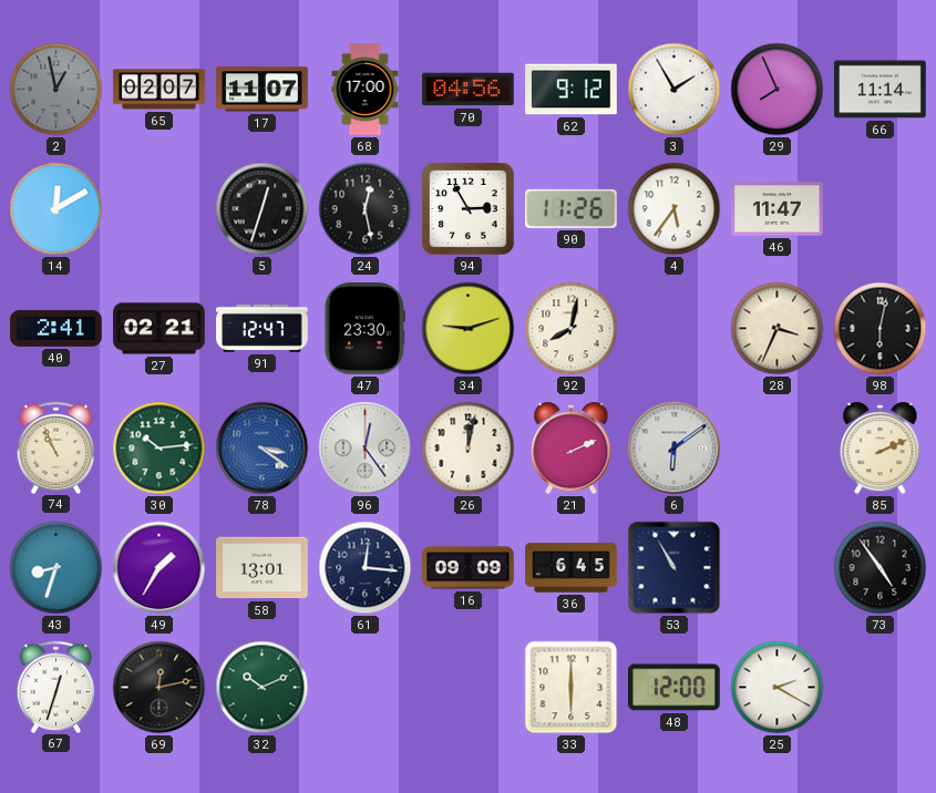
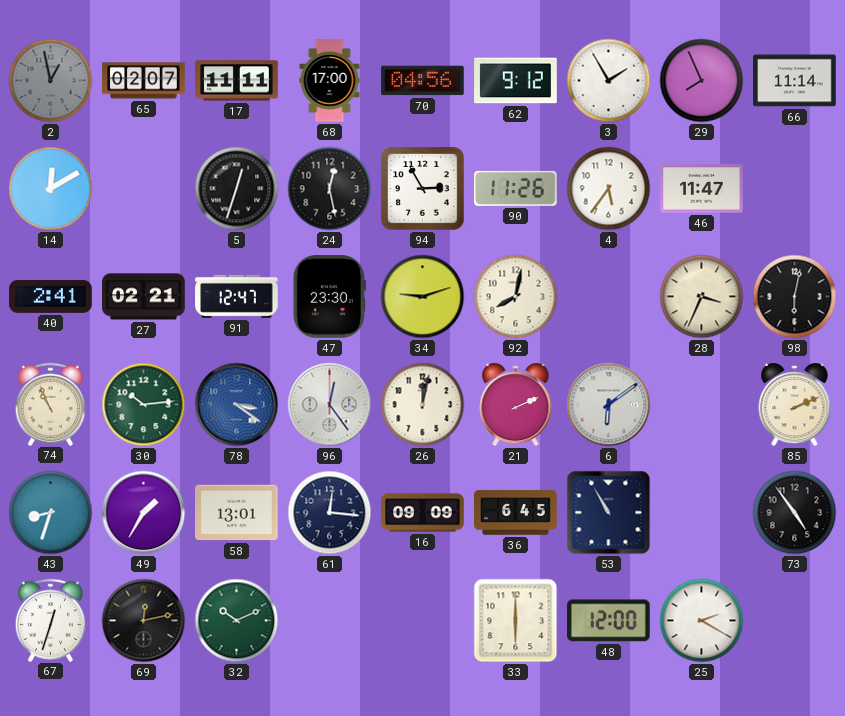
17: 11:07 -> 11:11
